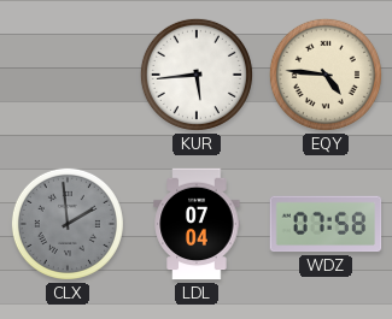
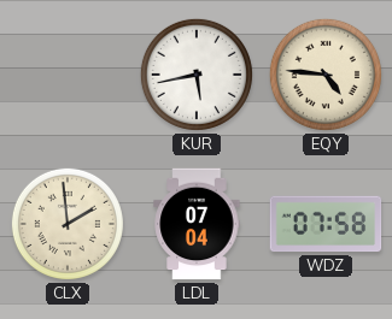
KUR: 5:44 -> 5:43
CLX dial: grey -> cream
